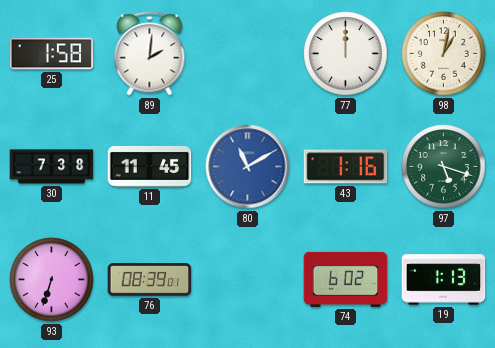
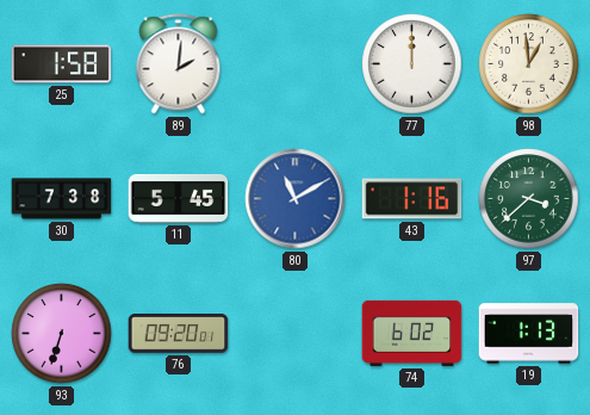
98: 1:02 -> 12:59
11: 11:45 -> 5:45
97: 5:18 -> 3:38
76: 08:39 -> 09:20
